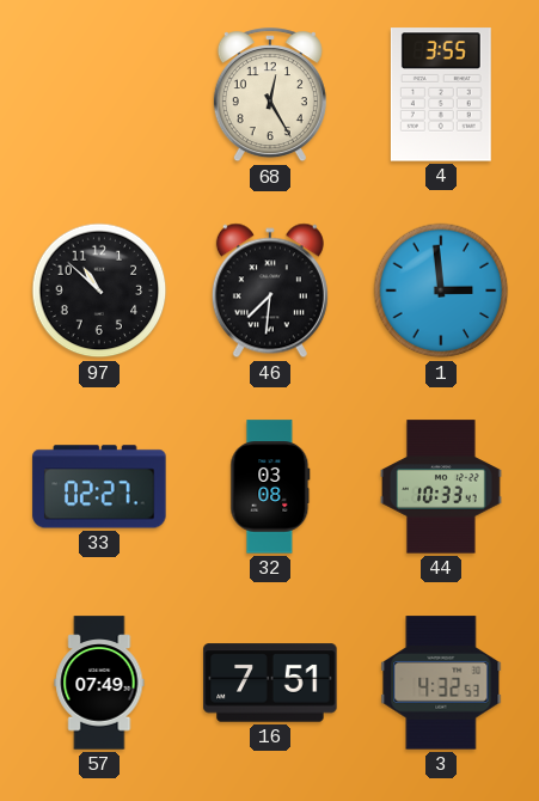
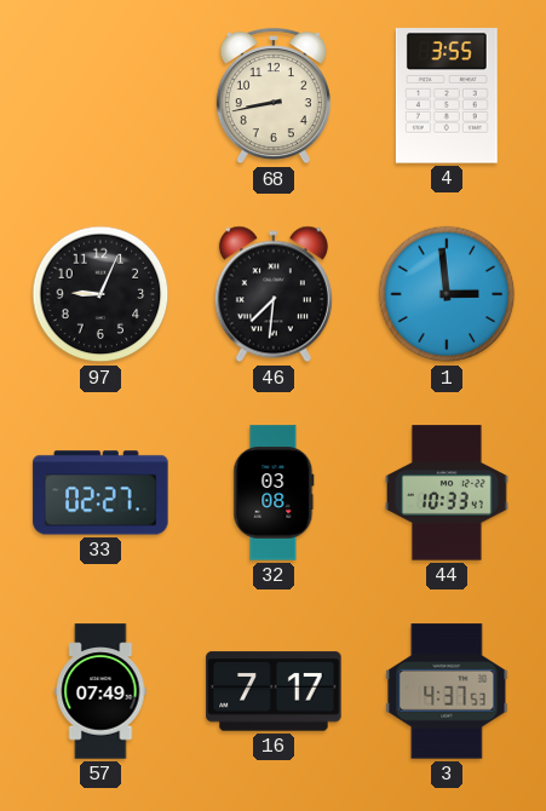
68: 12:25 -> 8:43
97: 10:52 -> 9:04
16: 7:51 -> 7:17
3: 4:32 -> 4:37
